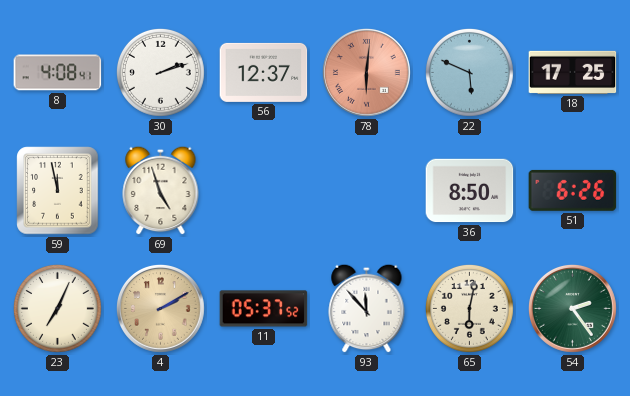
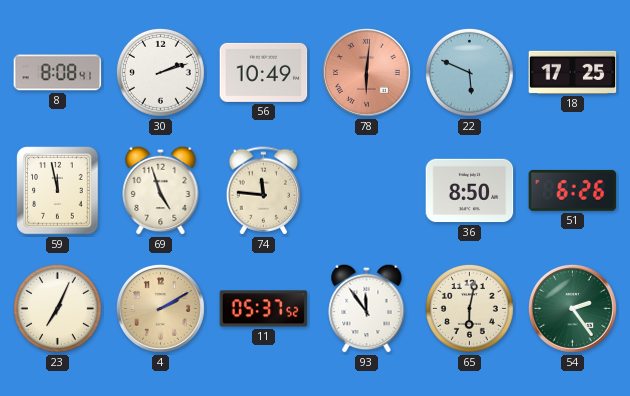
8: 4:08 -> 8:08
56: 12:37 -> 10:49
74: none -> 11:46
93: 11:53 -> 11:54
